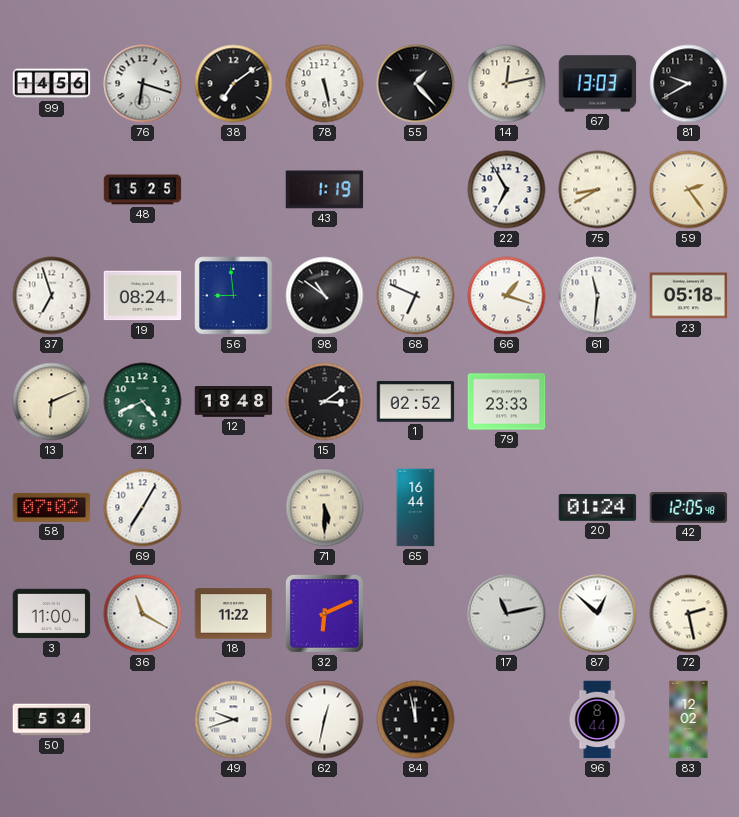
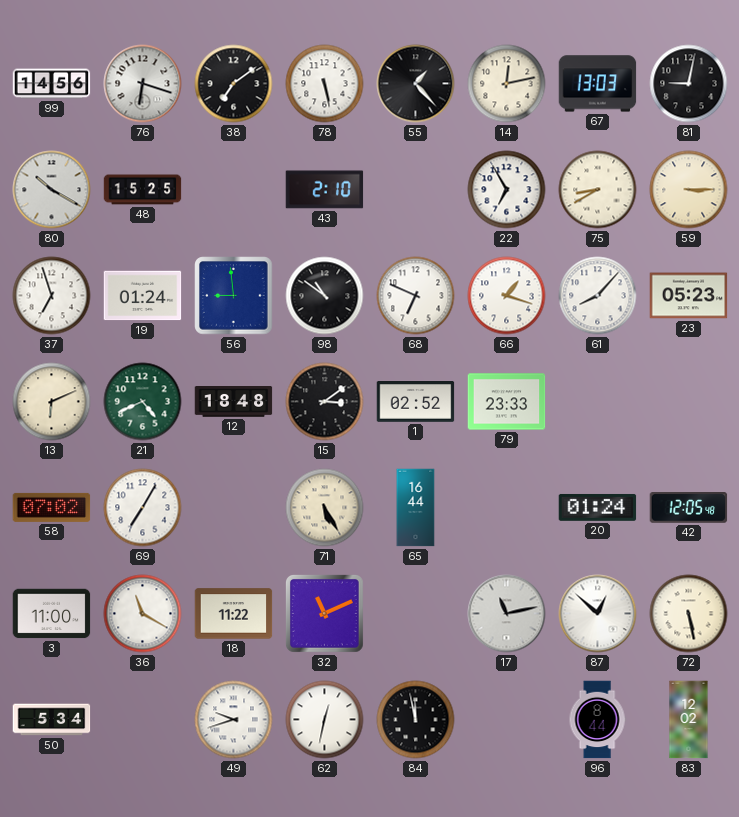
81: 9:40 -> 9:02
80: none -> 10:20
43: 1:19 -> 2:10
59: 2:24 -> 3:15
19: 08:24 -> 01:24
61: 11:31 -> 8:07
23: 05:18 -> 05:23
71: 5:30 -> 5:25
32: 6:11 -> 11:11
72: 2:28 -> 5:28
